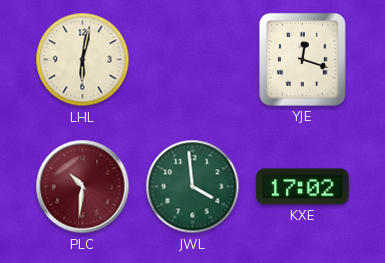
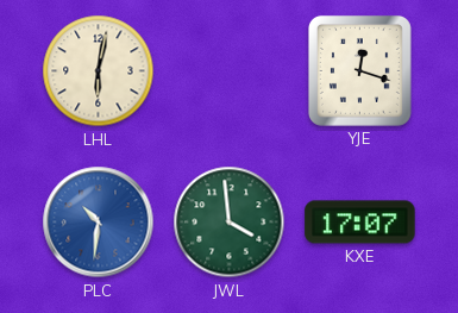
PLC dial: burgundy -> blue
KXE: 17:02 -> 17:07
